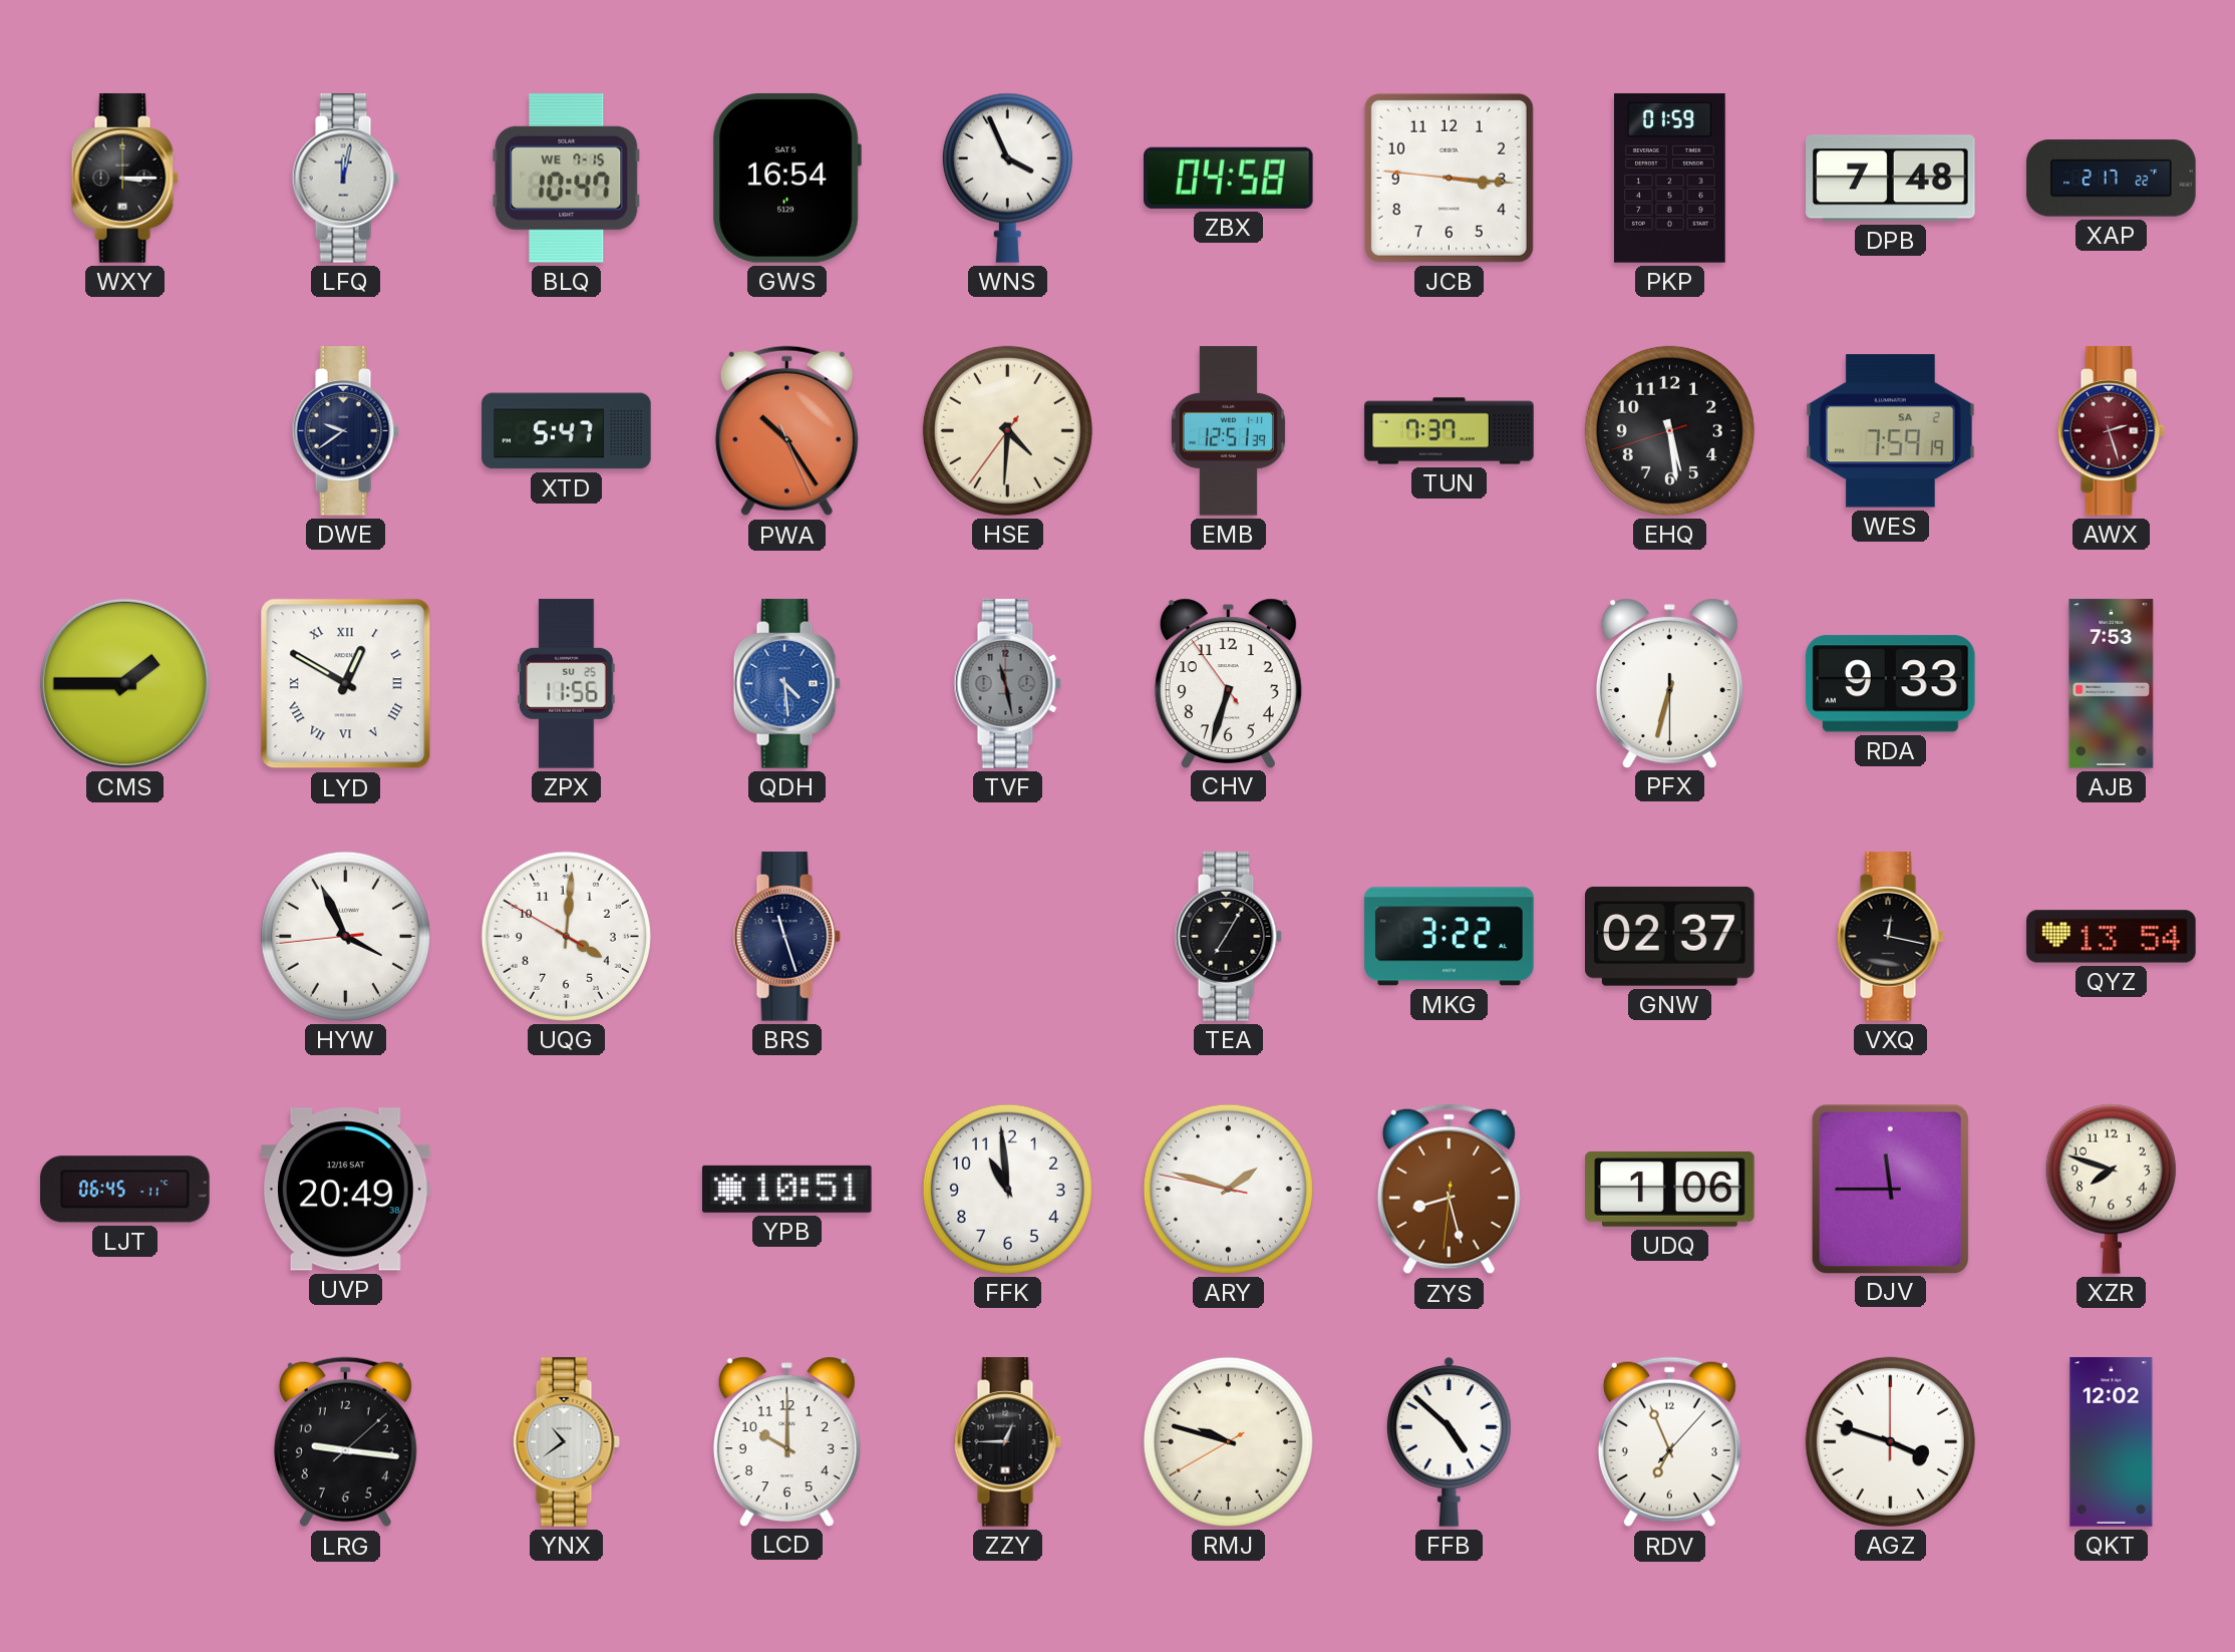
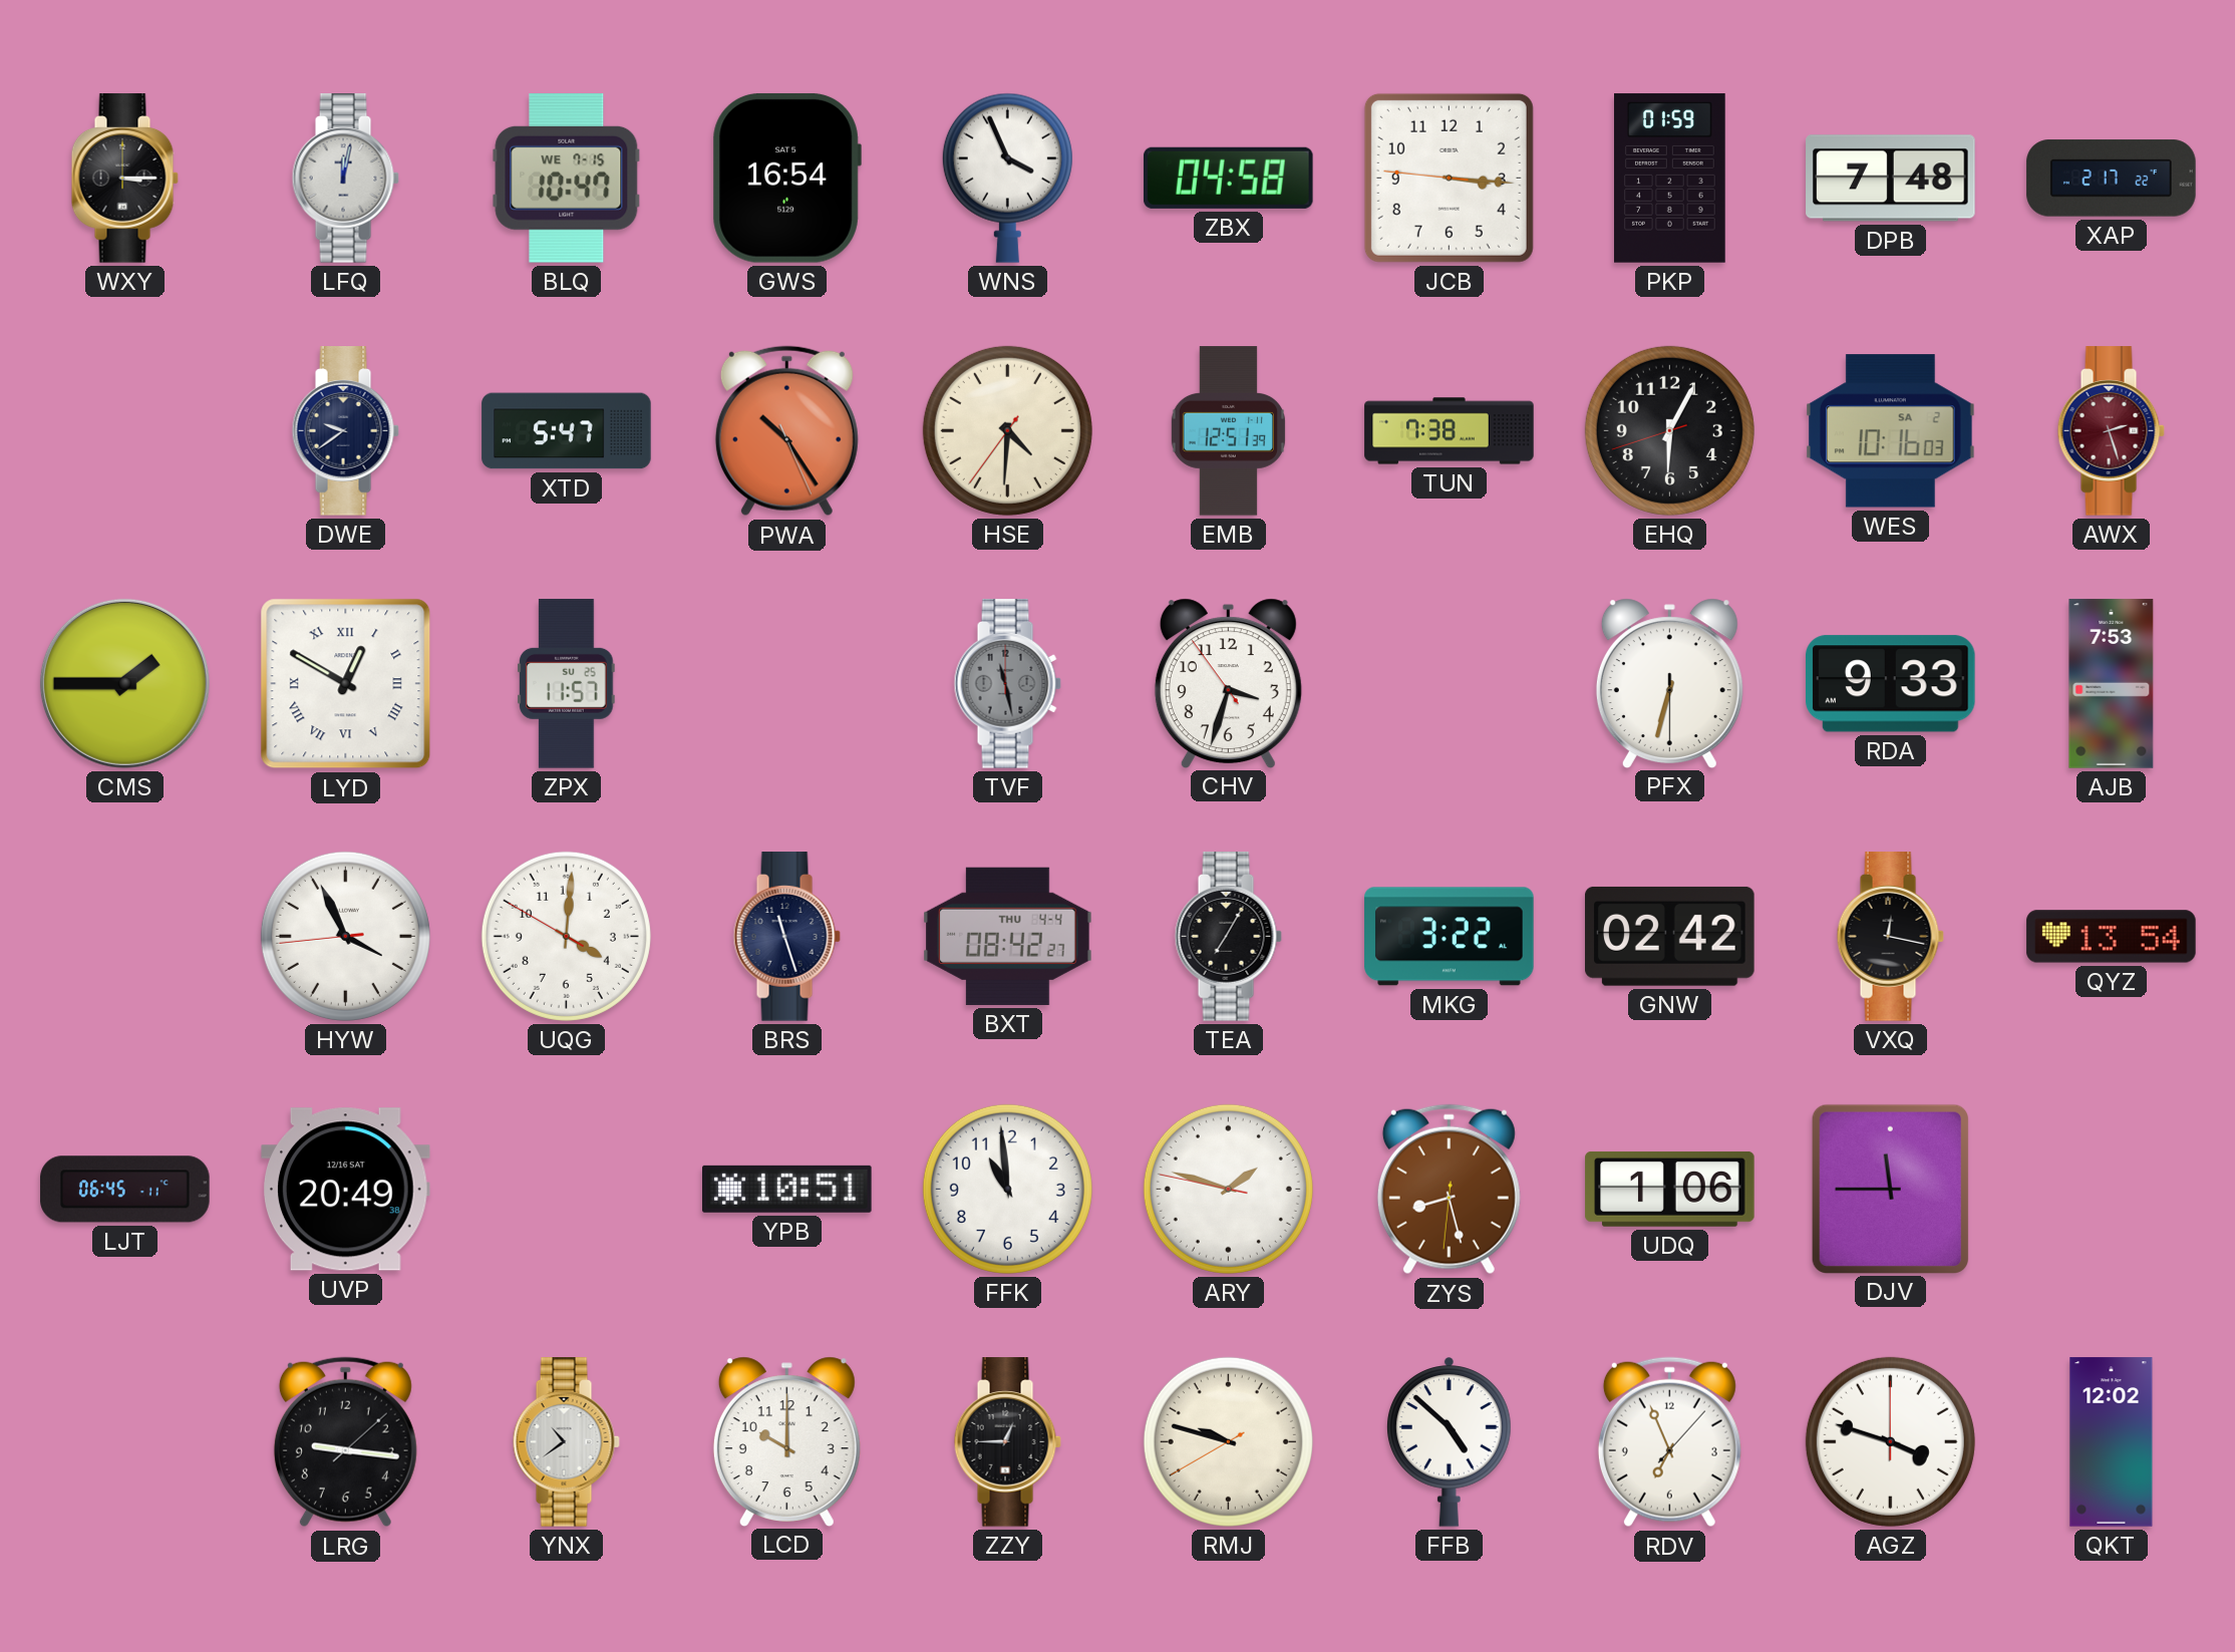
TUN: 7:37 -> 7:38
EHQ: 5:28 -> 6:04
WES: 7:59 -> 10:16
ZPX: 11:56 -> 11:57
QDH: 4:29 -> none
CHV: 6:32 -> 3:32
BXT: none -> 08:42
GNW: 02:37 -> 02:42
XZR: 7:48 -> none
